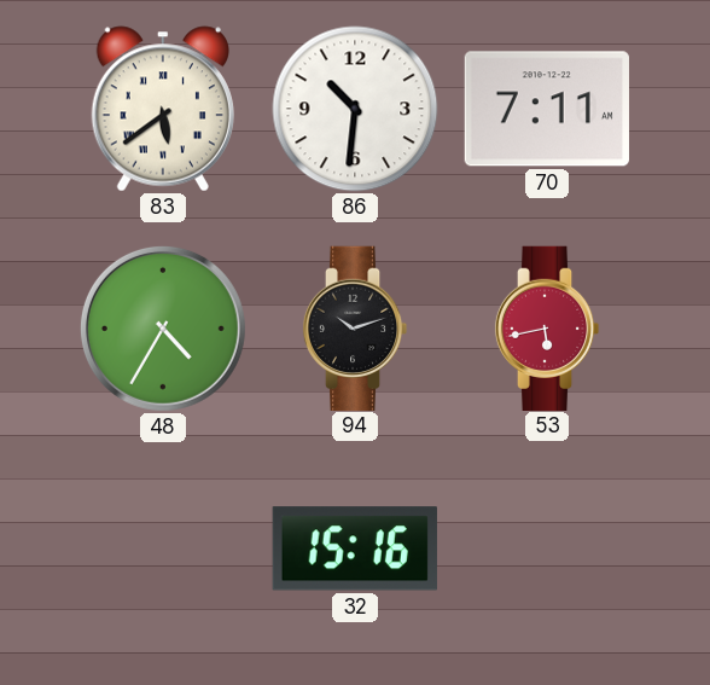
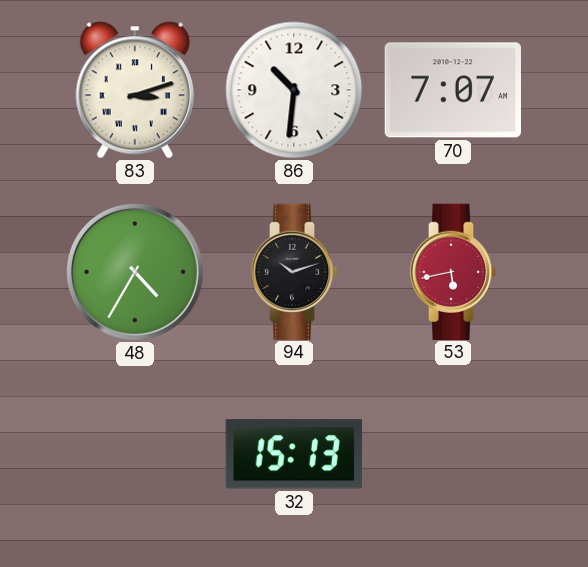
83: 5:39 -> 3:12
70: 7:11 -> 7:07
32: 15:16 -> 15:13
